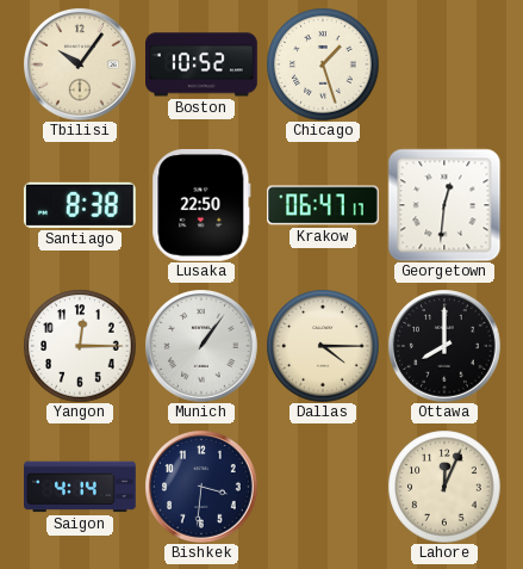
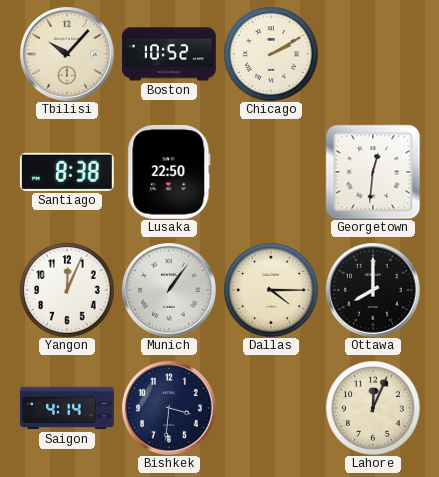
Tbilisi: 10:06 -> 10:07
Chicago: 1:27 -> 2:10
Krakow: 06:47 -> none
Yangon: 12:15 -> 12:04
